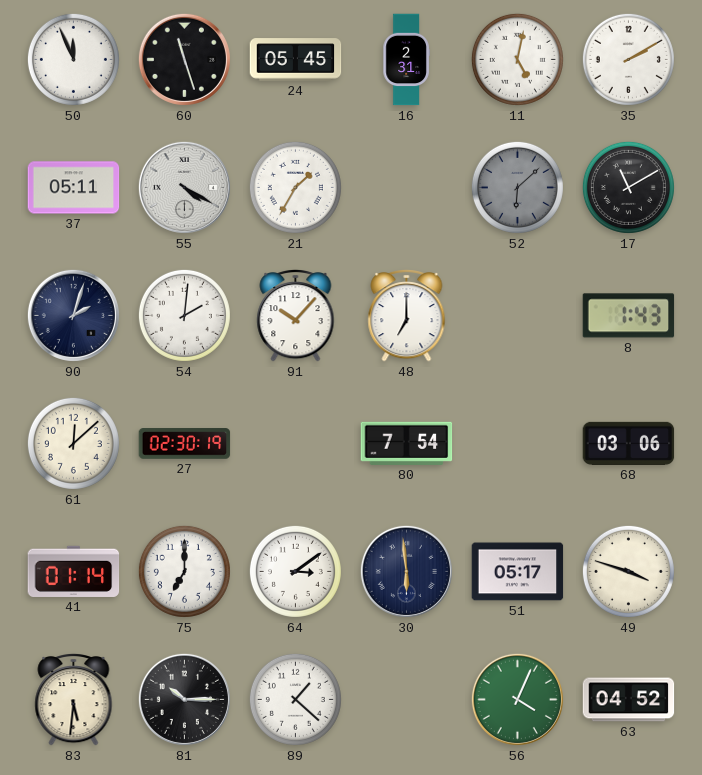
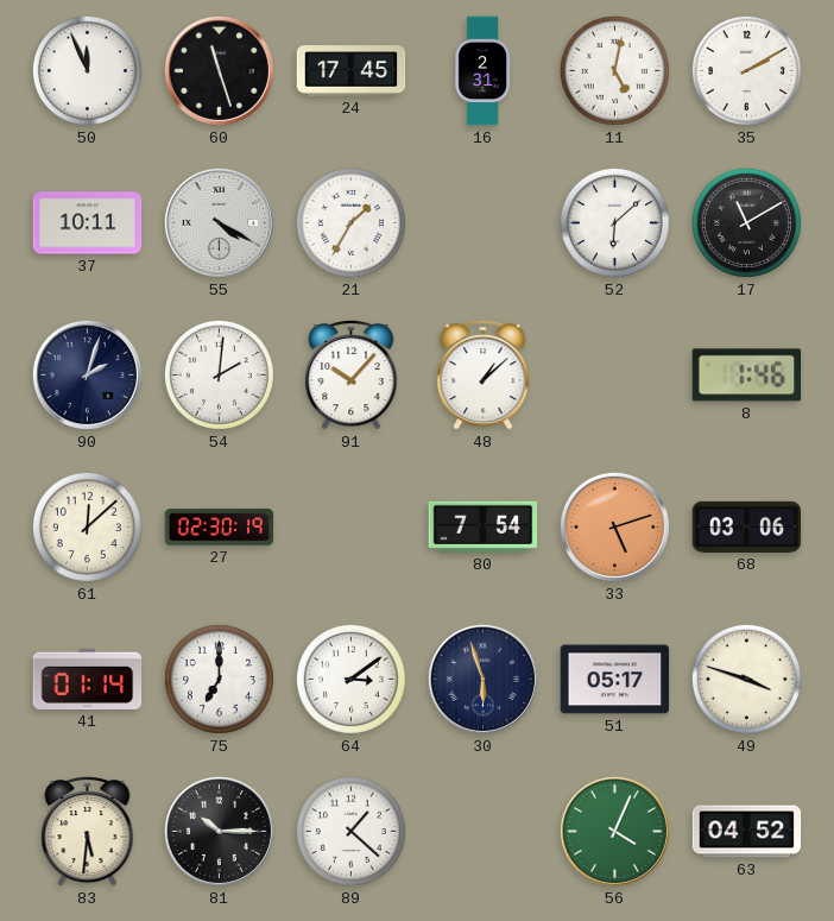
24: 05:45 -> 17:45
37: 05:11 -> 10:11
52 dial: grey -> white
48: 7:00 -> 1:08
8: 1:43 -> 1:46
33: none -> 5:12
30: 5:59 -> 5:57
